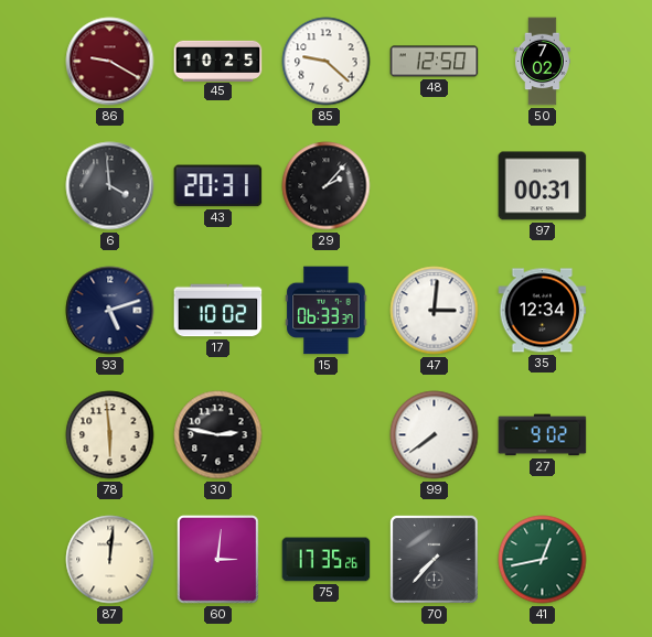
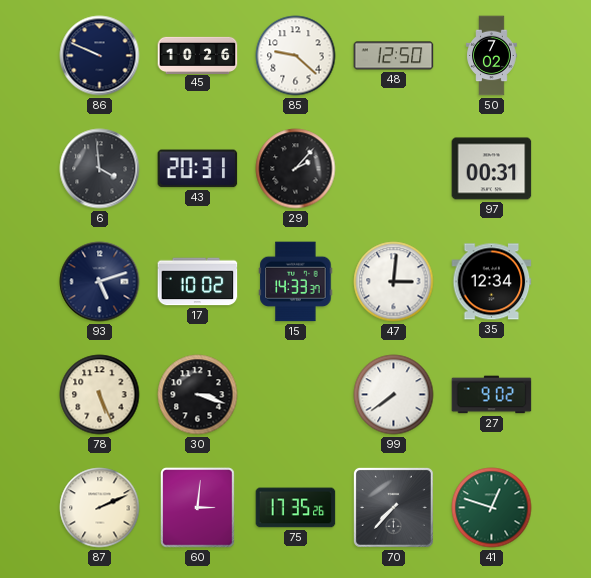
86: 9:20 -> 9:49
86 dial: burgundy -> navy
45: 10:25 -> 10:26
15: 06:33 -> 14:33
78: 5:59 -> 5:26
30: 2:47 -> 3:18
87: 12:01 -> 2:11
41: 12:43 -> 12:48
